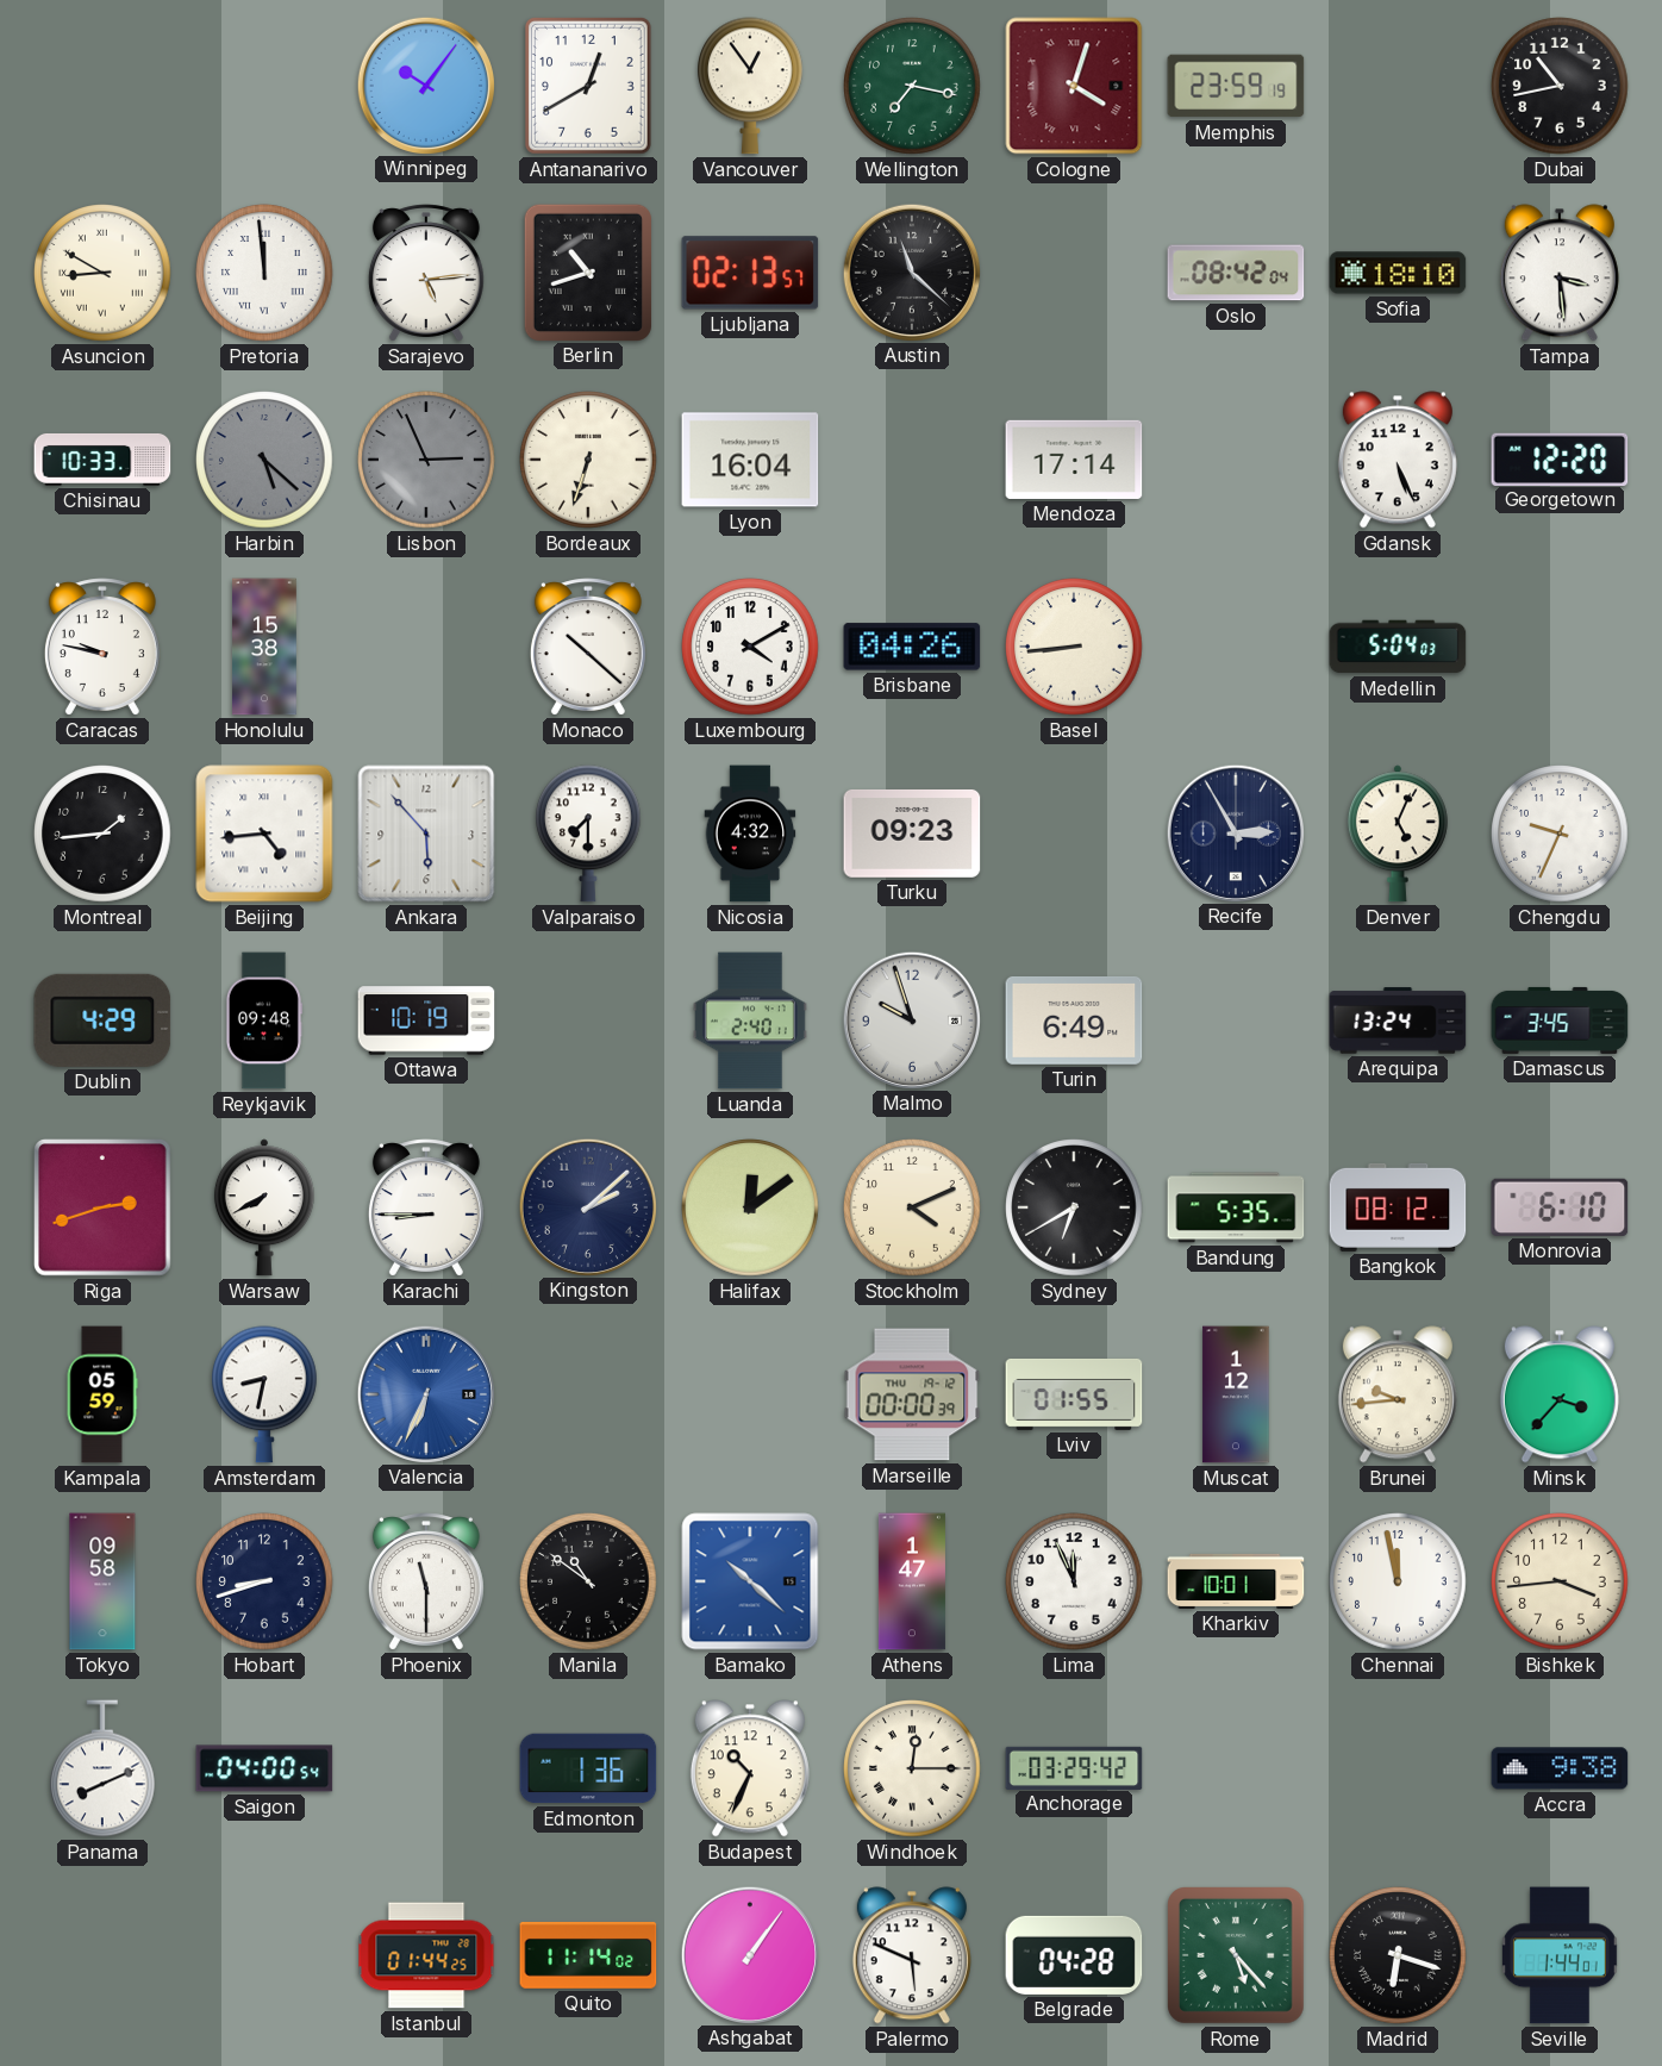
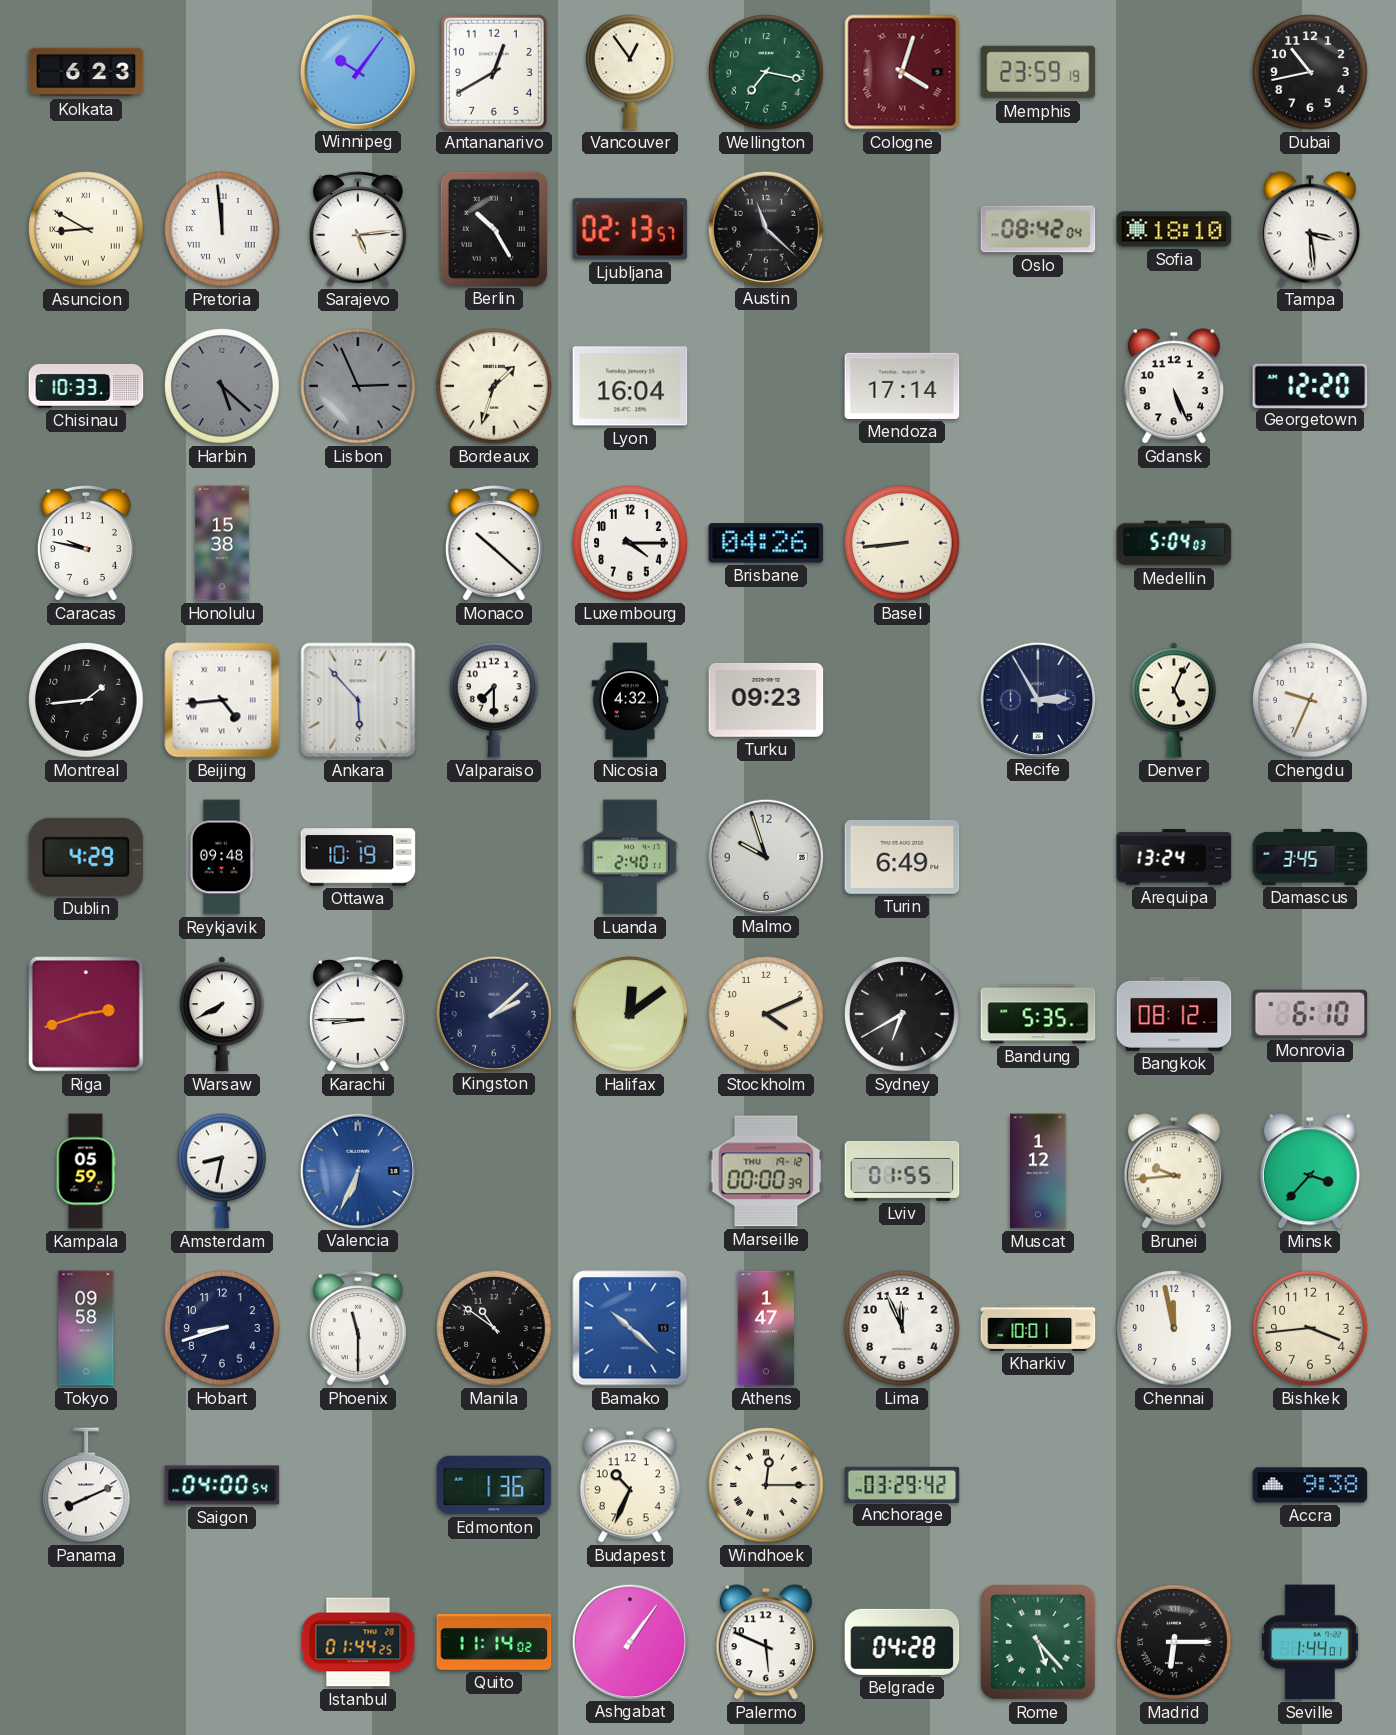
Kolkata: none -> 6:23
Berlin: 10:42 -> 10:25
Bordeaux: 6:33 -> 1:33
Luxembourg: 4:10 -> 4:15
Madrid: 6:18 -> 6:15
